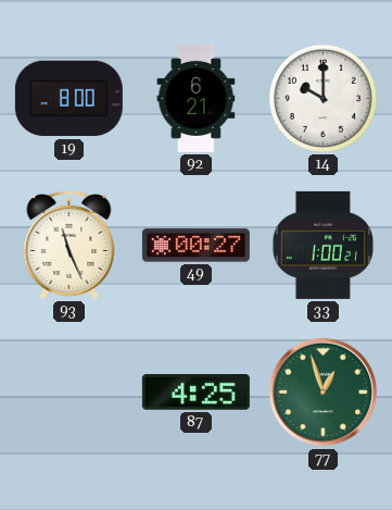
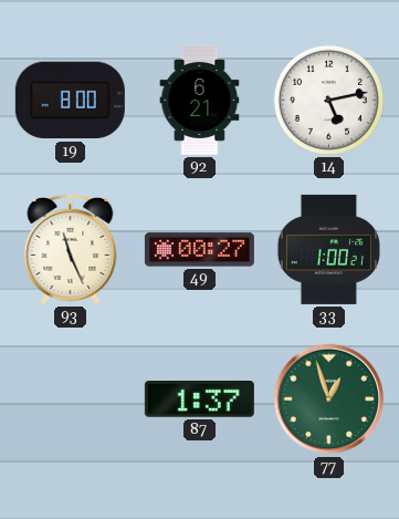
14: 10:00 -> 5:13
87: 4:25 -> 1:37
